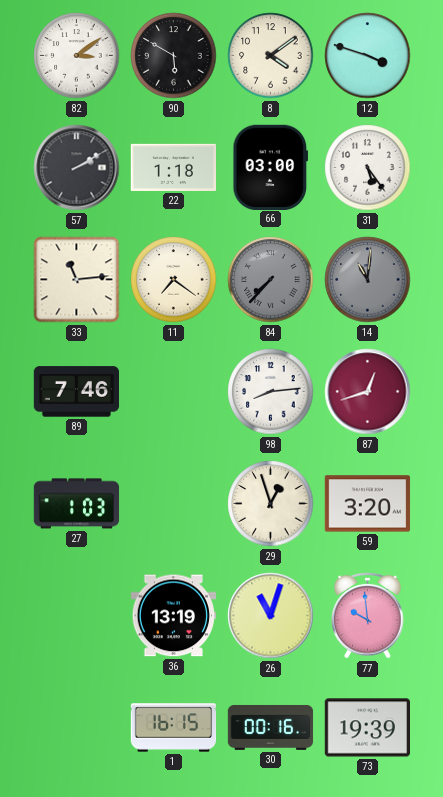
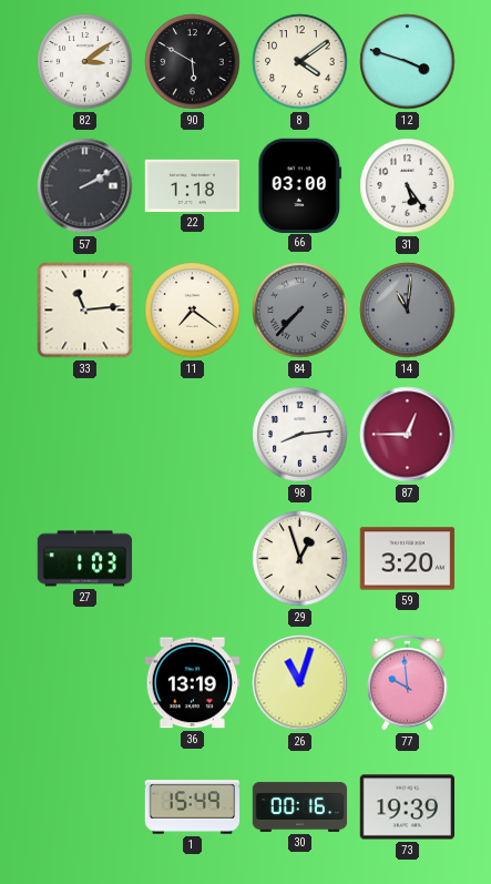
89: 7:46 -> none
87: 12:42 -> 12:45
1: 16:15 -> 15:49
